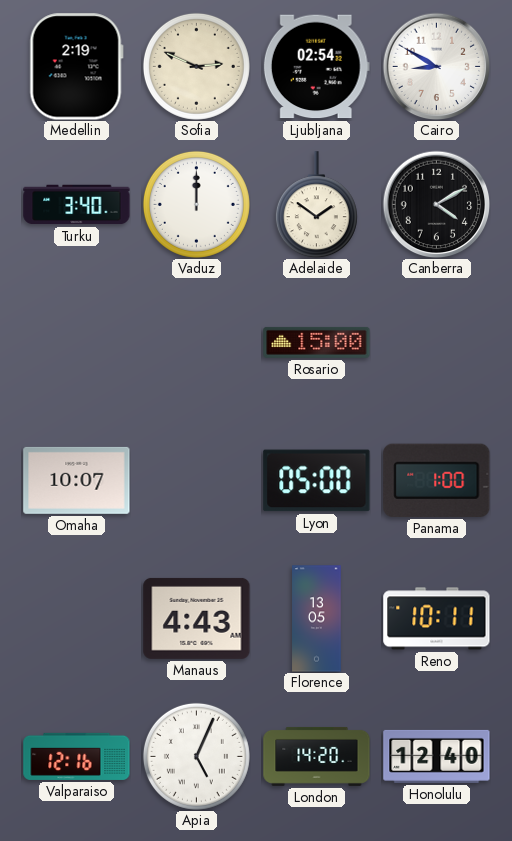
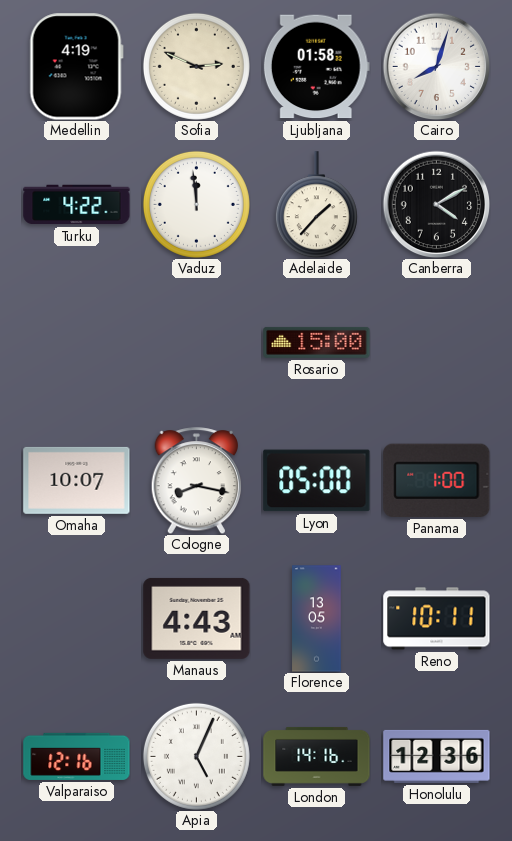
Medellin: 2:19 -> 4:19
Ljubljana: 02:54 -> 01:58
Cairo: 8:50 -> 8:03
Turku: 3:40 -> 4:22
Vaduz: 12:00 -> 11:59
Adelaide: 1:51 -> 1:37
Cologne: none -> 8:17
London: 14:20 -> 14:16
Honolulu: 12:40 -> 12:36
